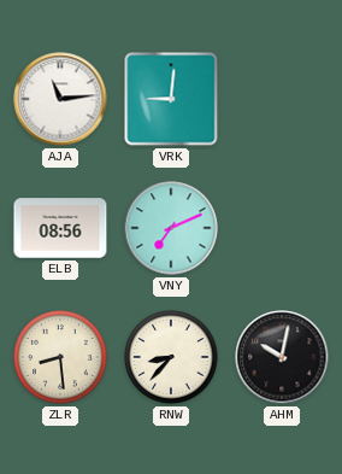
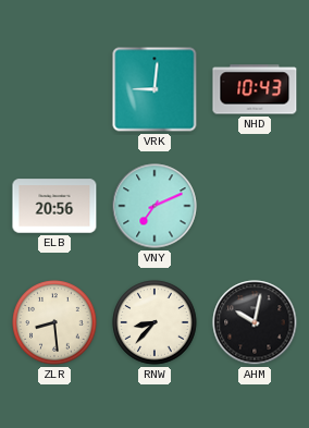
AJA: 11:14 -> none
NHD: none -> 10:43
ELB: 08:56 -> 20:56
